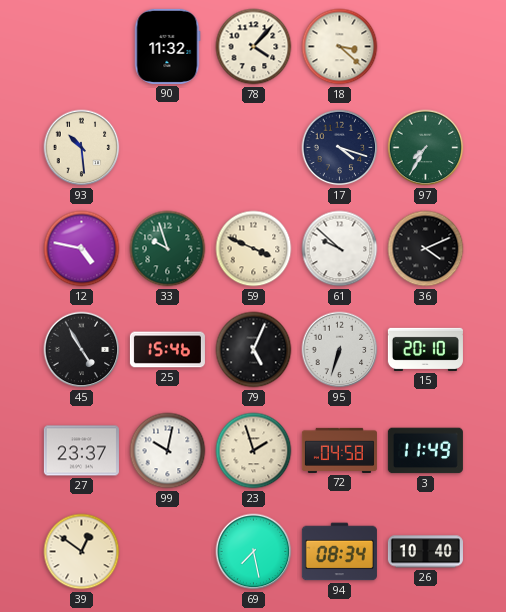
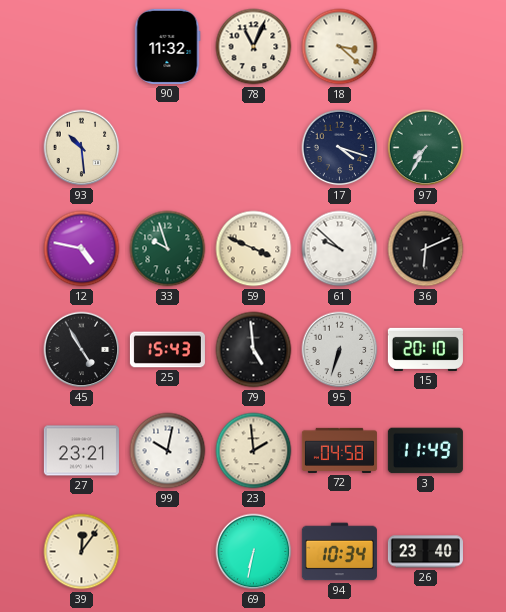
78: 4:07 -> 11:04
36: 4:11 -> 6:11
25: 15:46 -> 15:43
79: 5:04 -> 4:59
27: 23:37 -> 23:21
23: 1:57 -> 1:59
39: 12:51 -> 12:06
69: 7:28 -> 6:32
94: 08:34 -> 10:34
26: 10:40 -> 23:40
